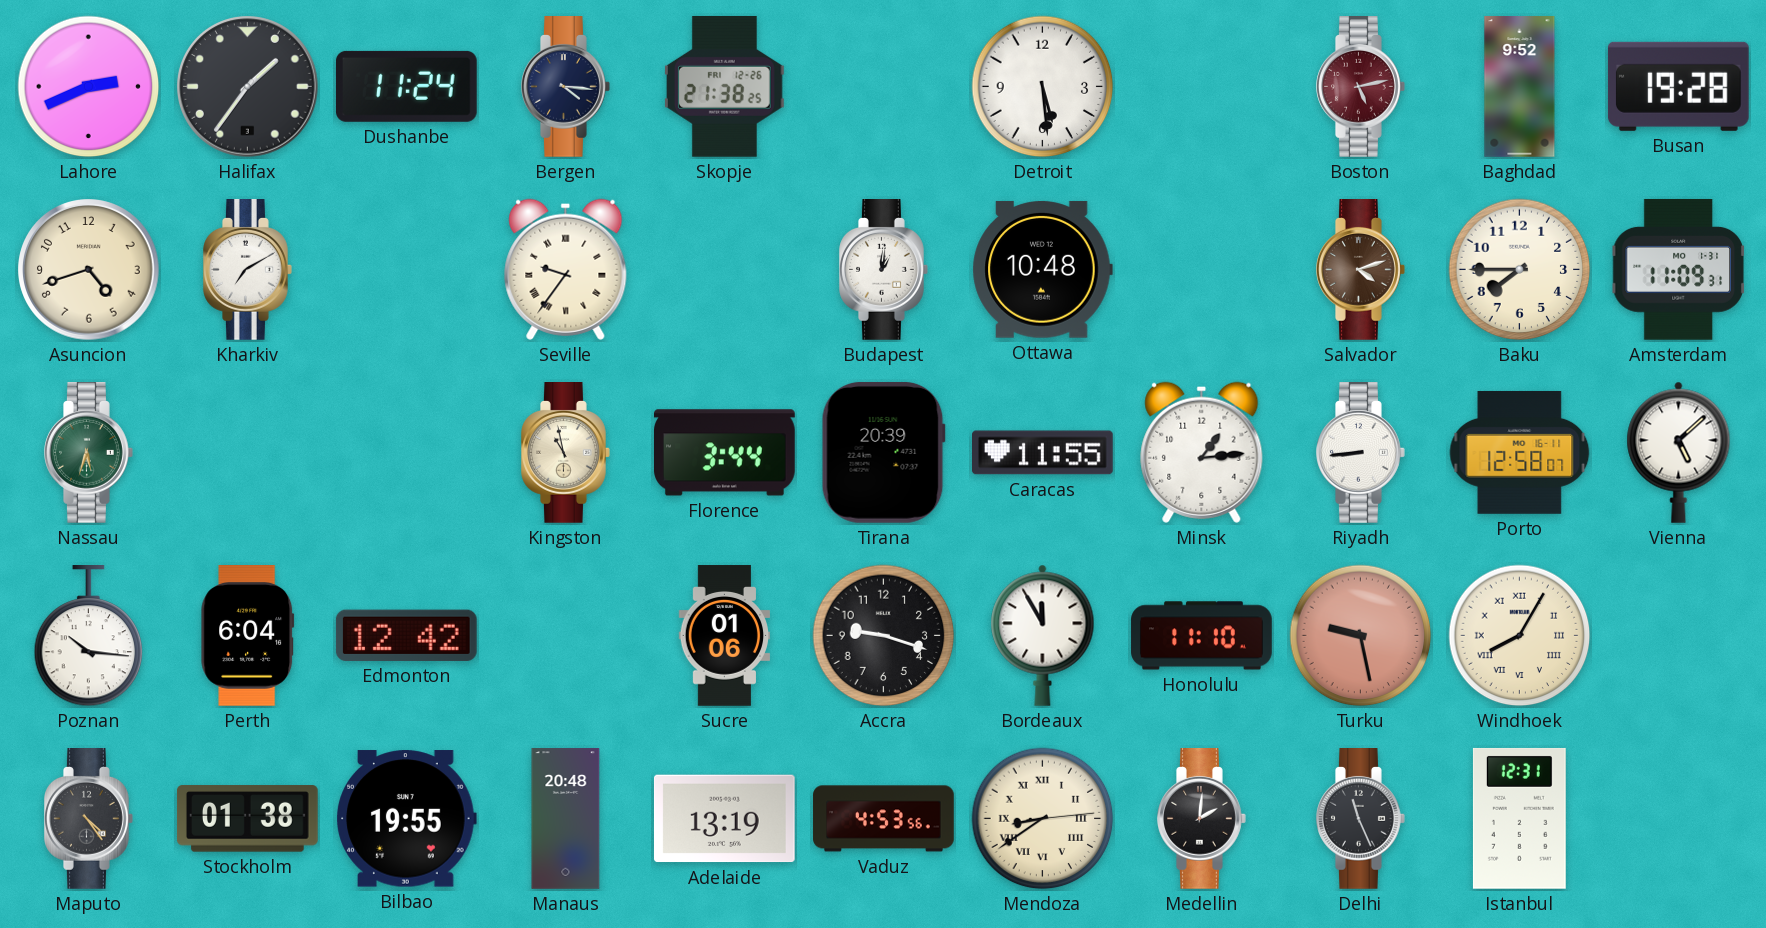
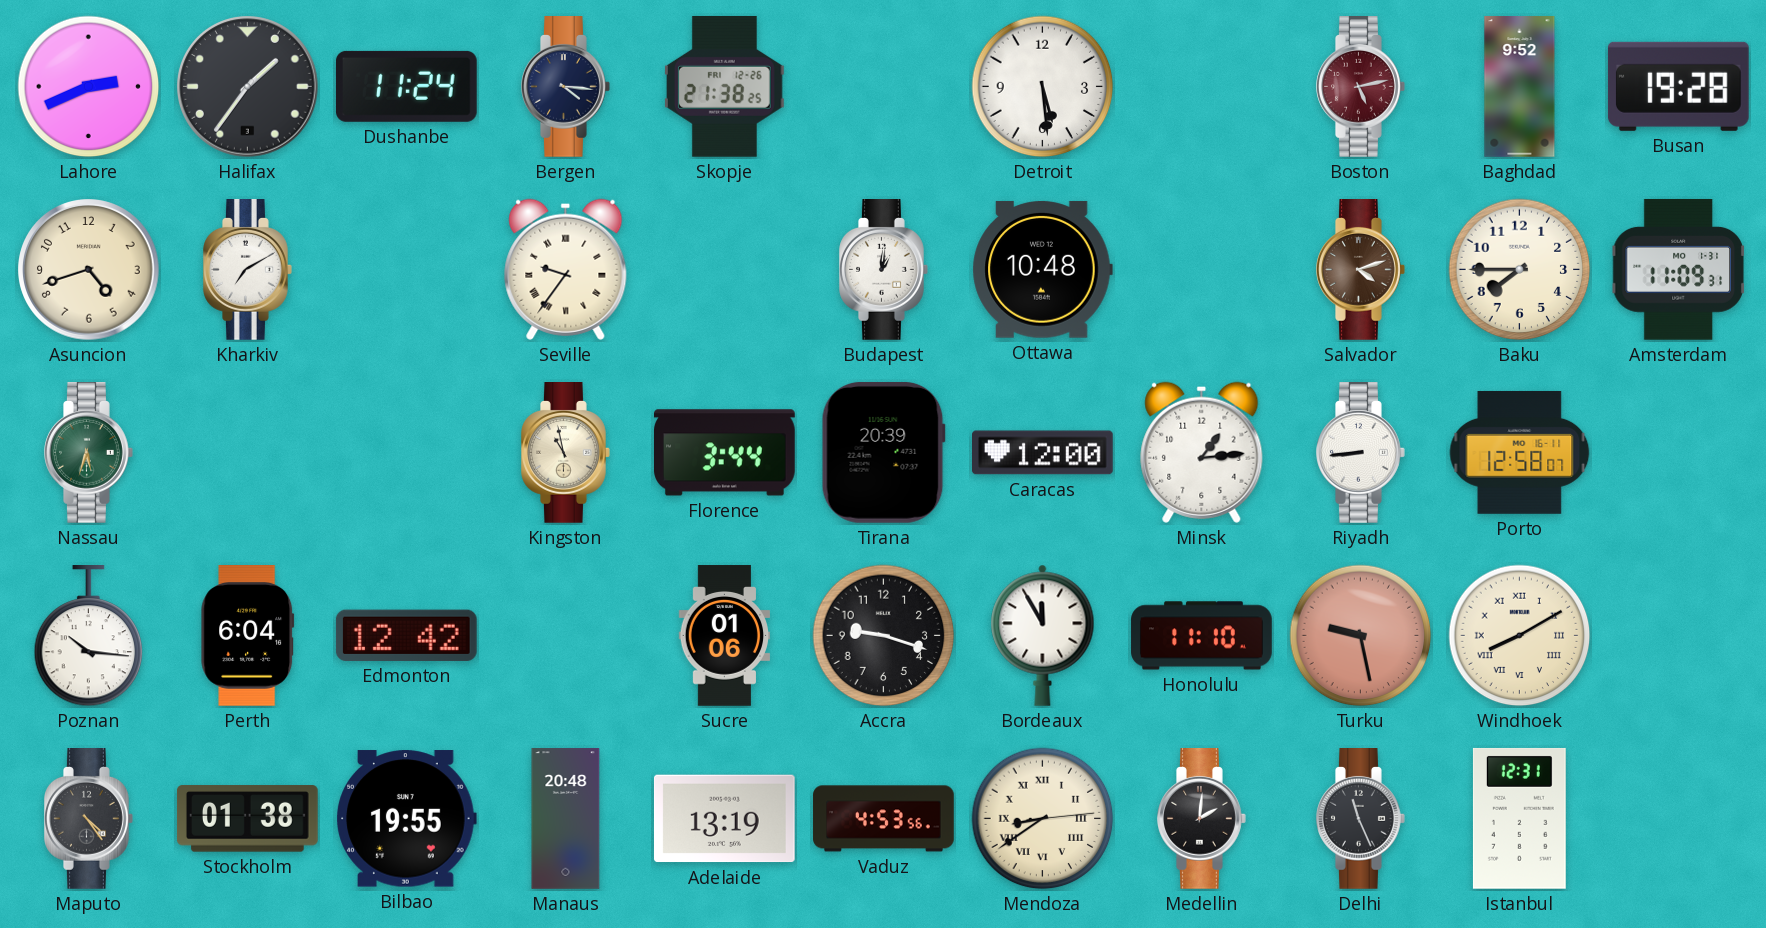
Caracas: 11:55 -> 12:00
Vienna: 5:08 -> none
Windhoek: 8:05 -> 8:10
